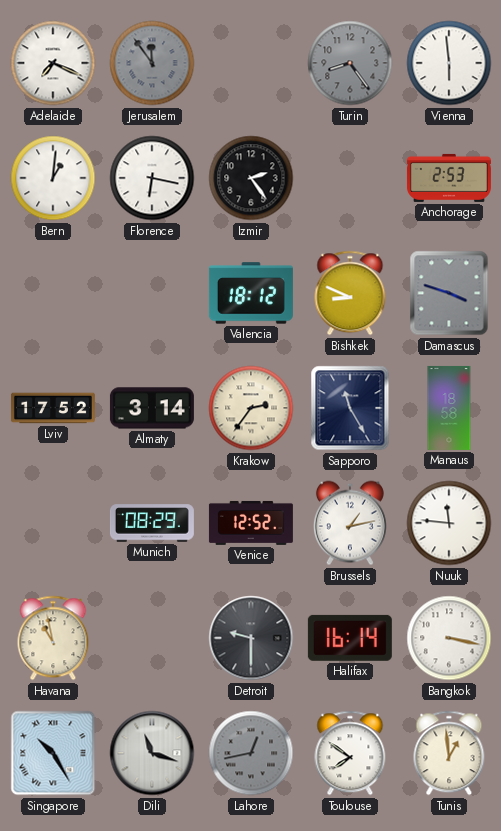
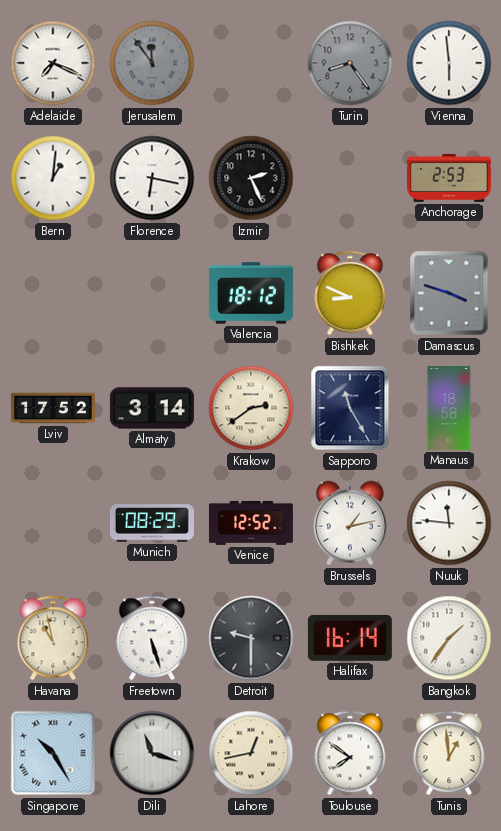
Izmir: 2:24 -> 2:26
Krakow: 2:36 -> 2:39
Freetown: none -> 5:27
Bangkok: 3:17 -> 1:36
Lahore dial: grey -> cream
